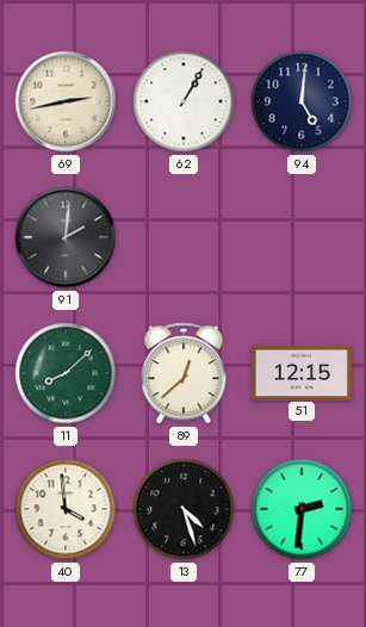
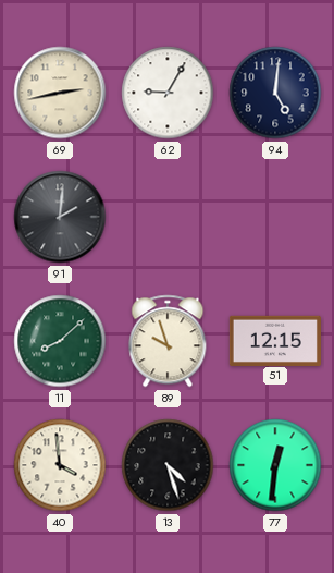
62: 1:05 -> 9:05
89: 12:38 -> 9:57
77: 2:31 -> 12:31
